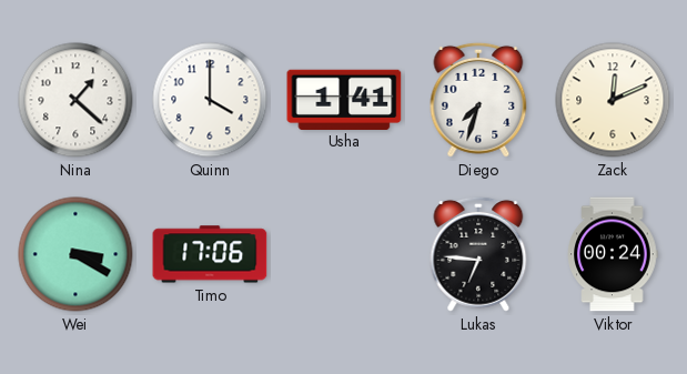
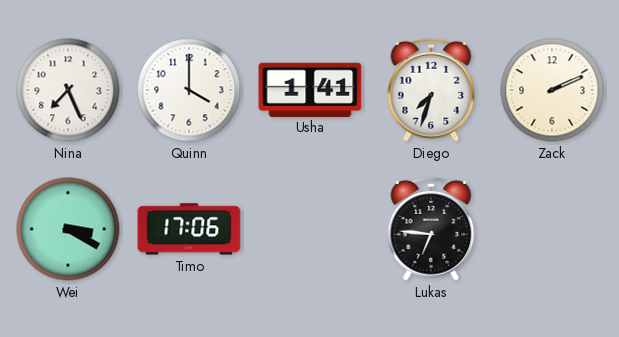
Nina: 1:22 -> 7:26
Zack: 12:11 -> 2:11
Viktor: 00:24 -> none
